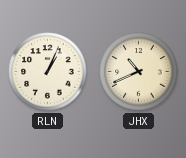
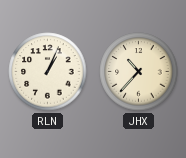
JHX: 10:41 -> 10:37
